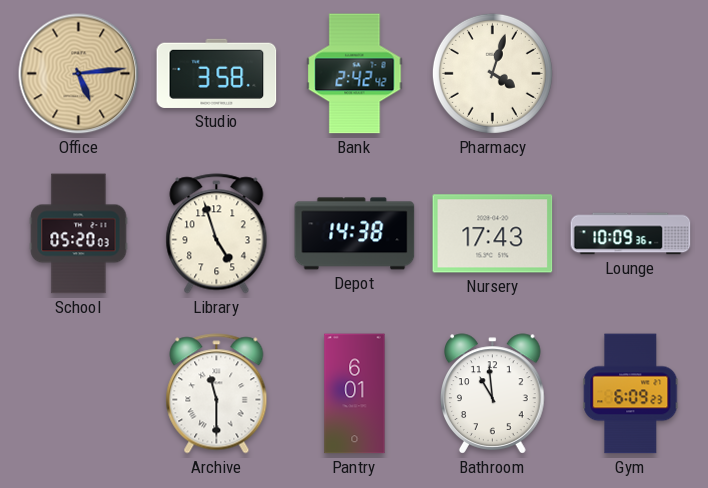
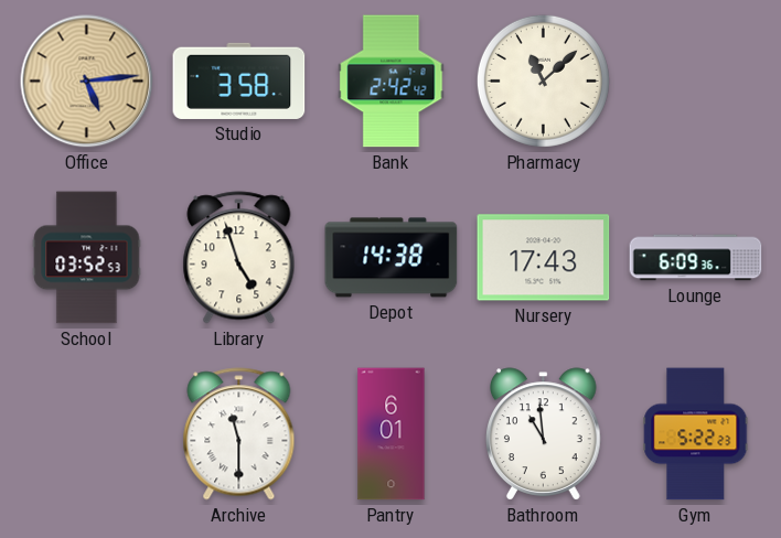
Pharmacy: 4:03 -> 11:08
School: 05:20 -> 03:52
Lounge: 10:09 -> 6:09
Gym: 6:09 -> 5:22
